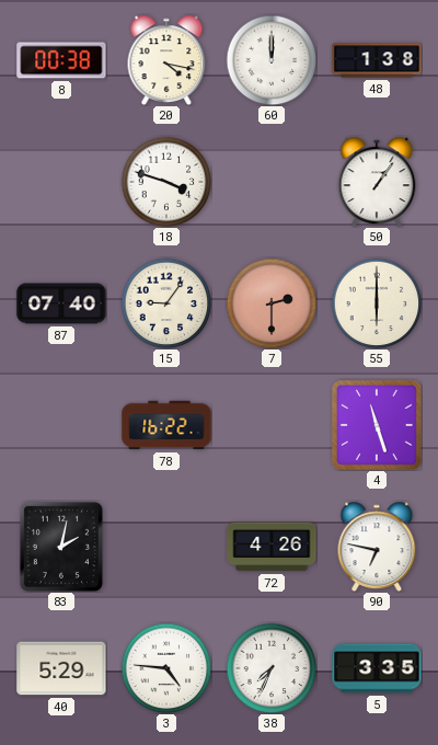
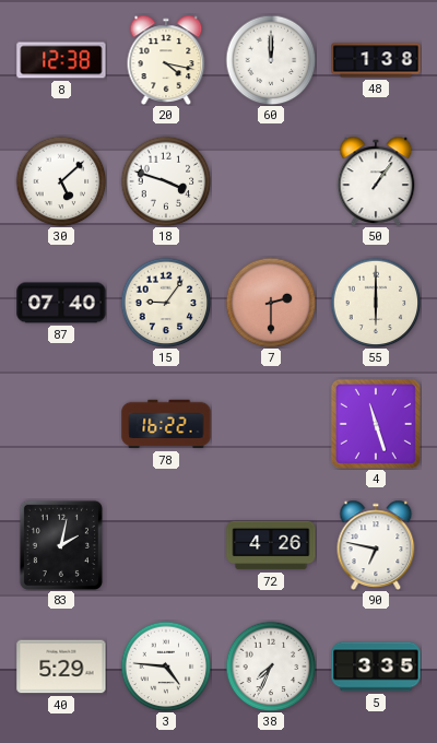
8: 00:38 -> 12:38
30: none -> 5:08
